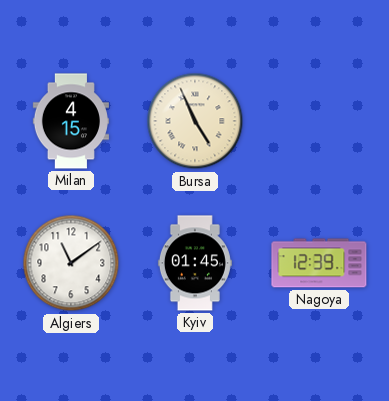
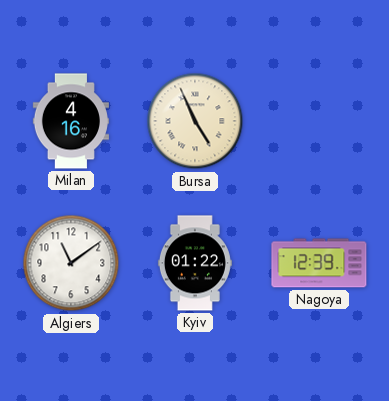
Milan: 4:15 -> 4:16
Kyiv: 01:45 -> 01:22
